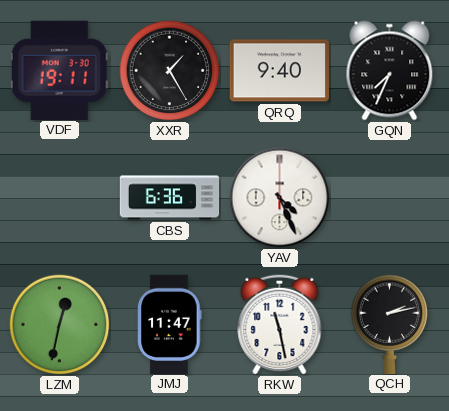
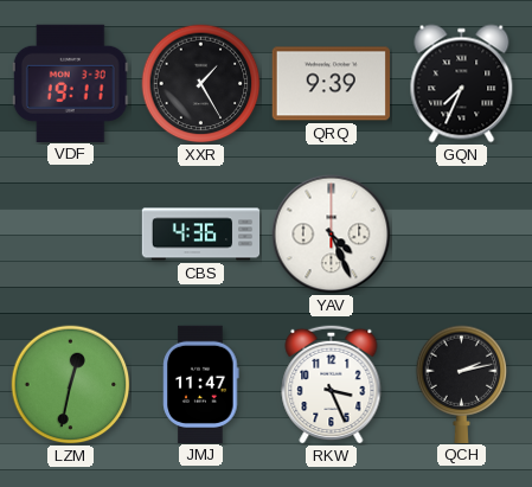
QRQ: 9:40 -> 9:39
CBS: 6:36 -> 4:36
RKW: 11:28 -> 3:26
